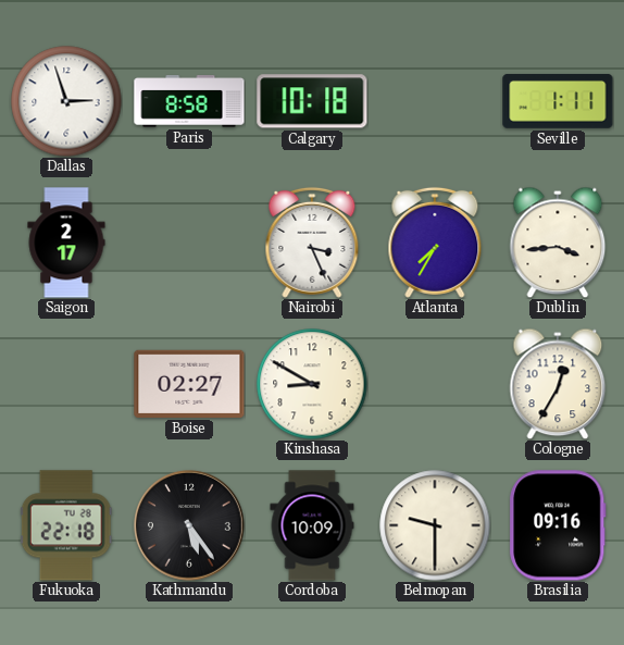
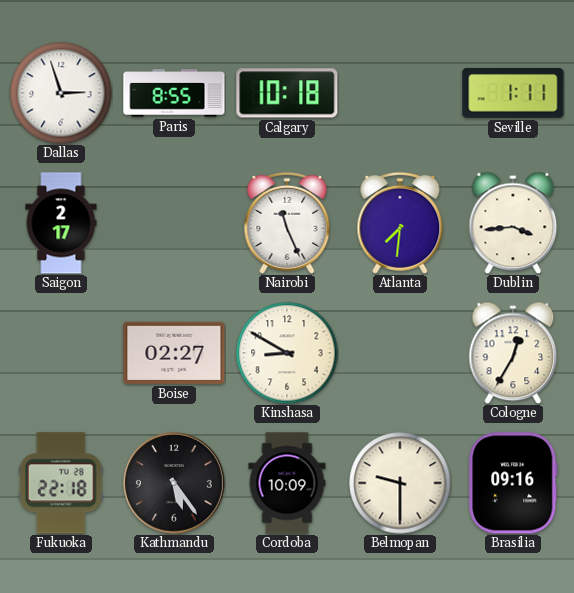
Paris: 8:58 -> 8:55
Nairobi: 3:26 -> 11:26
Atlanta: 7:35 -> 7:31
